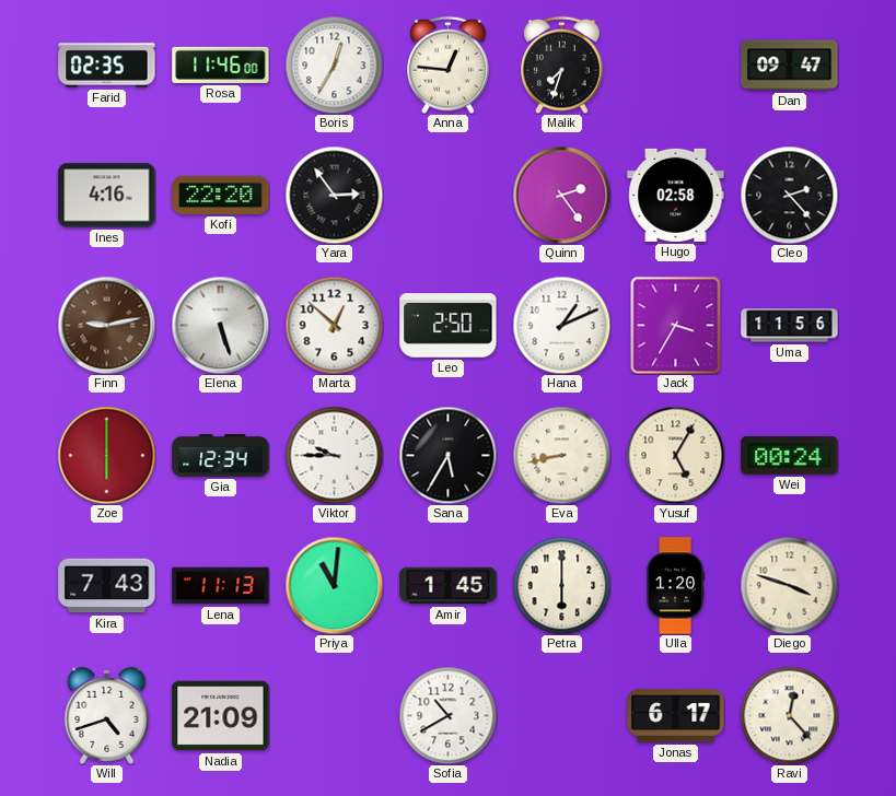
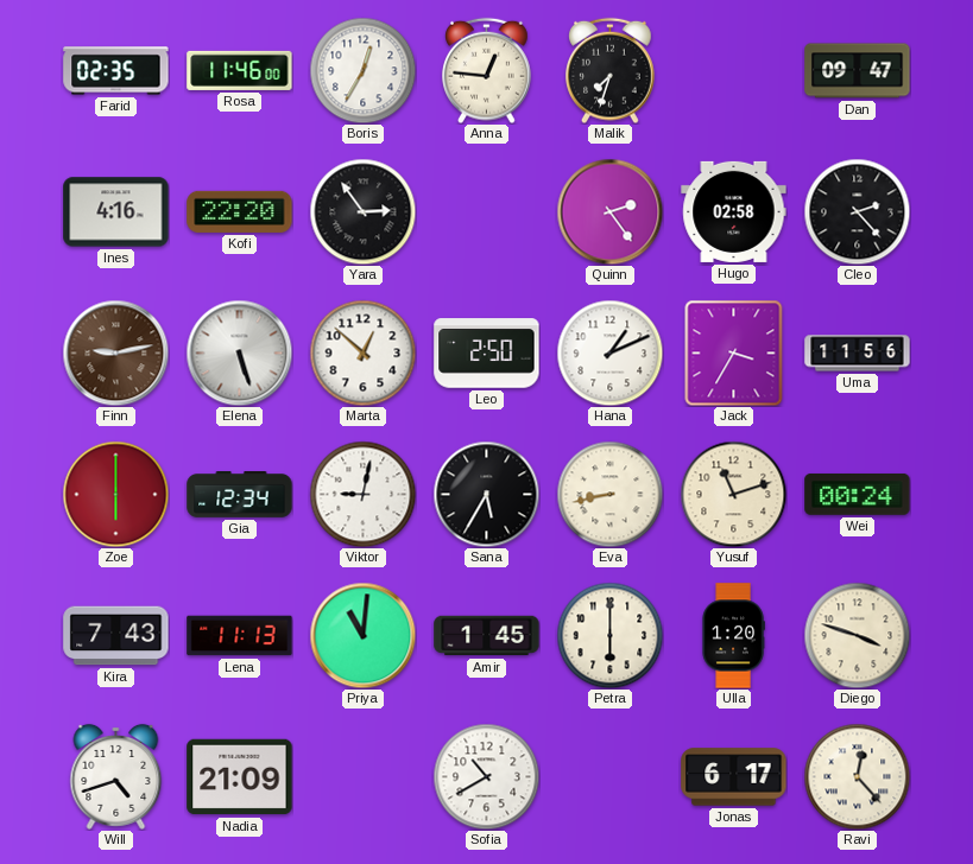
Viktor: 9:45 -> 9:02
Yusuf: 5:05 -> 11:12
